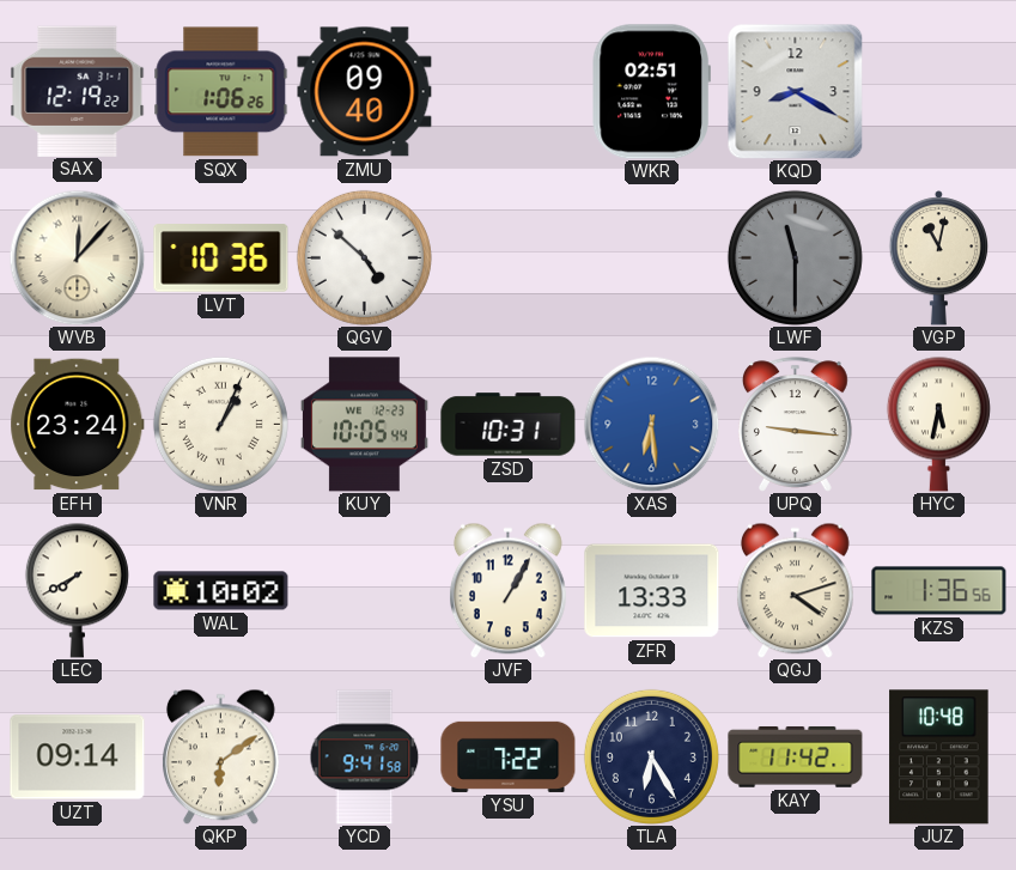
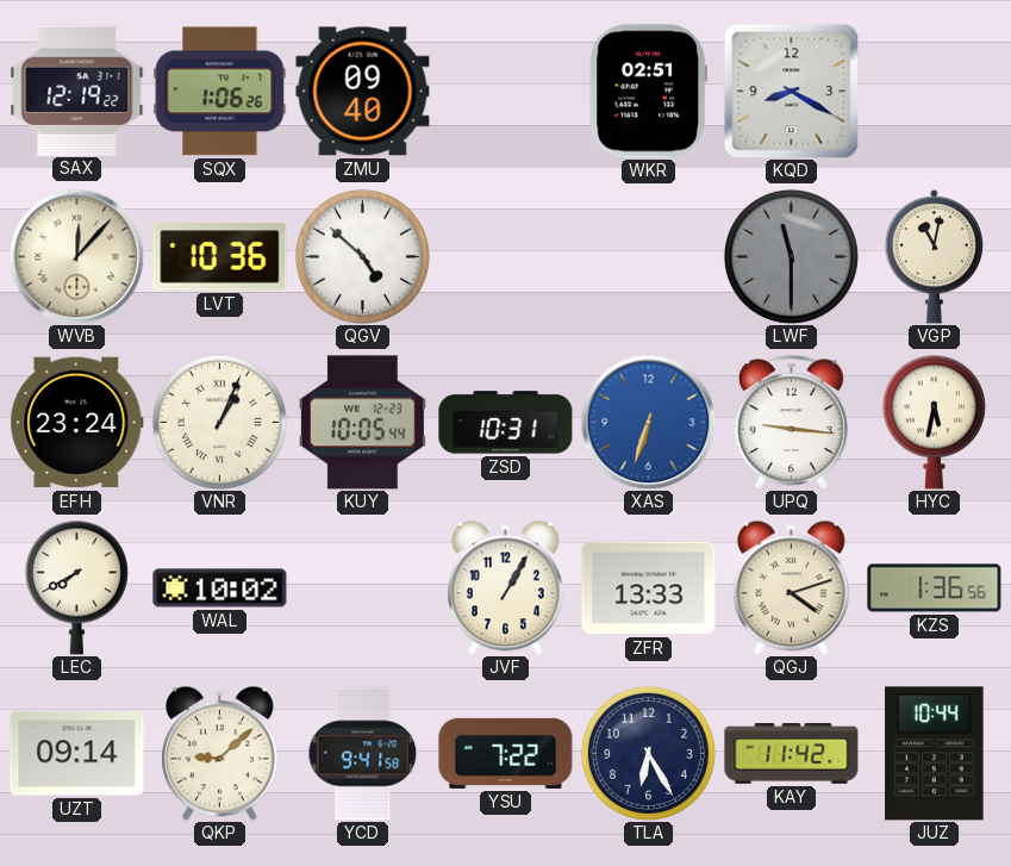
XAS: 6:29 -> 6:33
QKP: 6:09 -> 9:08
JUZ: 10:48 -> 10:44
